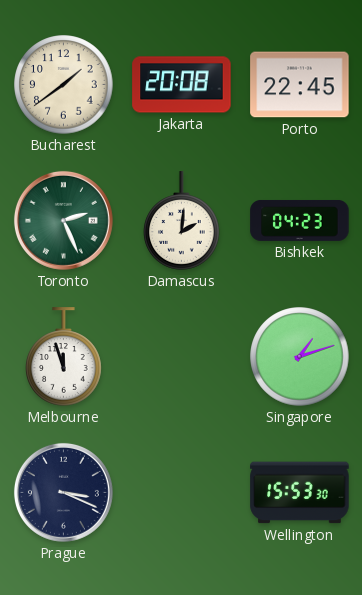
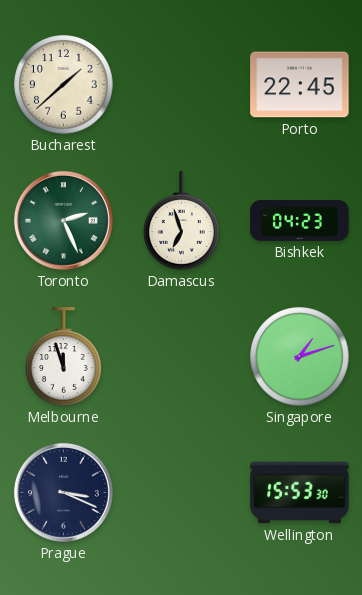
Bucharest: 1:39 -> 1:38
Jakarta: 20:08 -> none
Damascus: 2:01 -> 6:57
